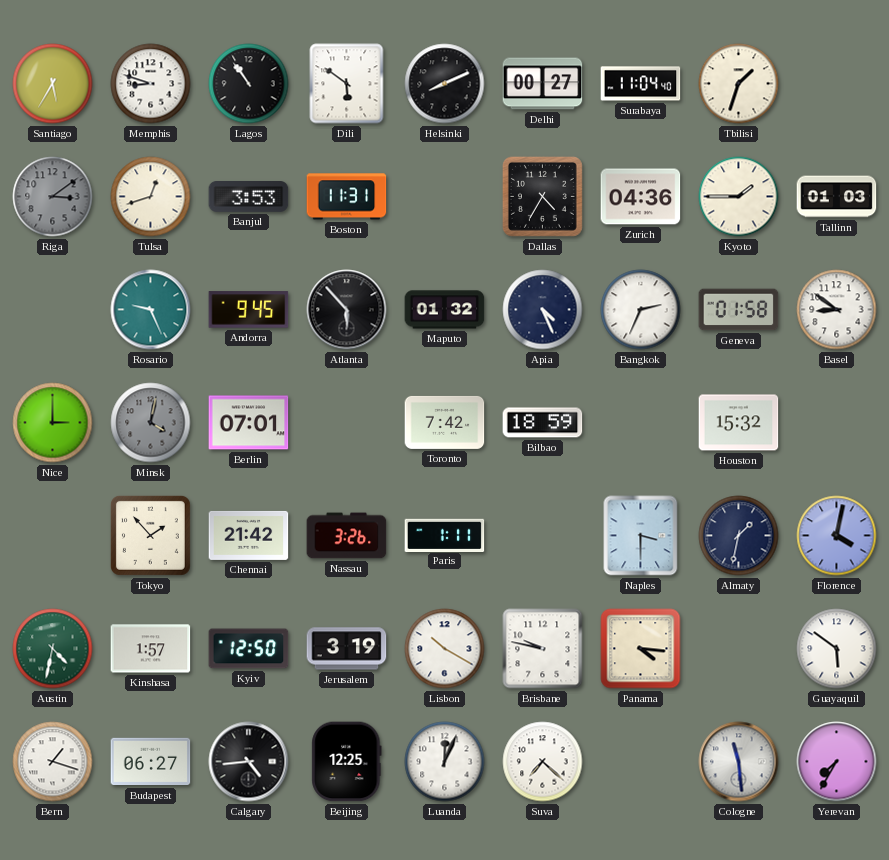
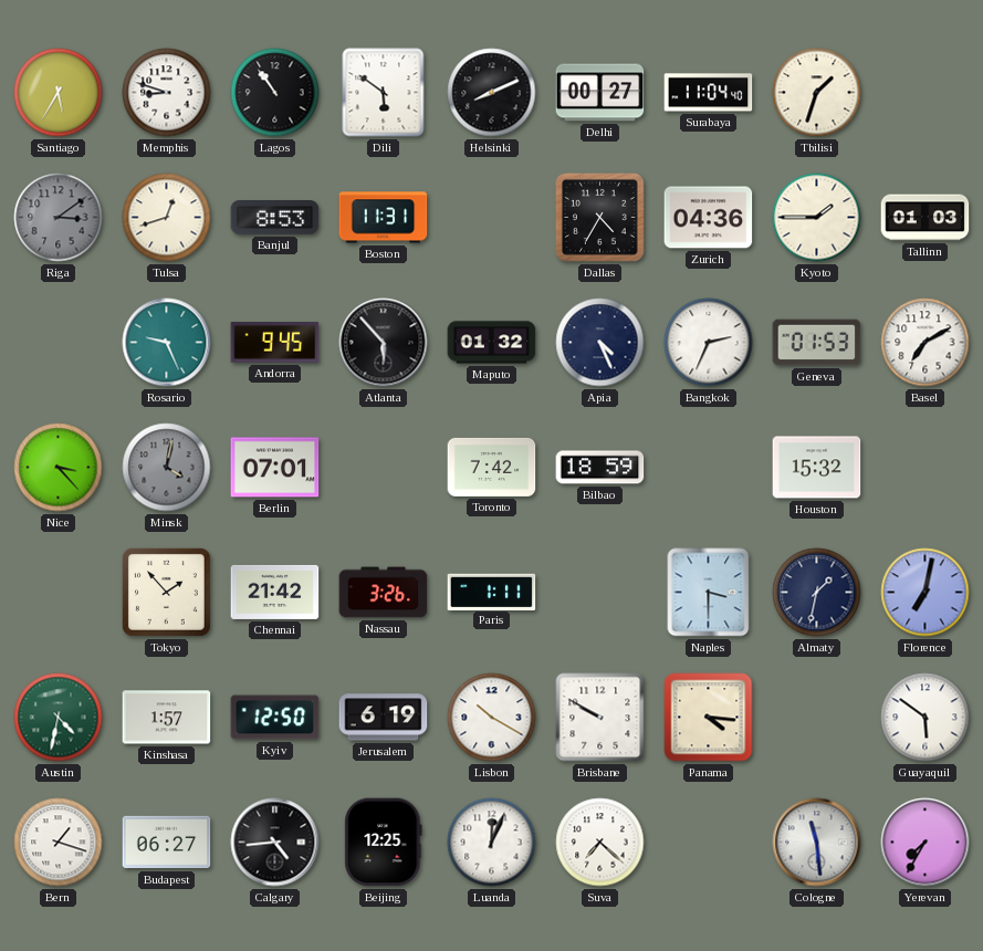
Banjul: 3:53 -> 8:53
Geneva: 01:58 -> 01:53
Basel: 8:51 -> 7:10
Nice: 3:00 -> 3:23
Florence: 4:02 -> 7:02
Jerusalem: 3:19 -> 6:19
Brisbane: 9:47 -> 9:50
